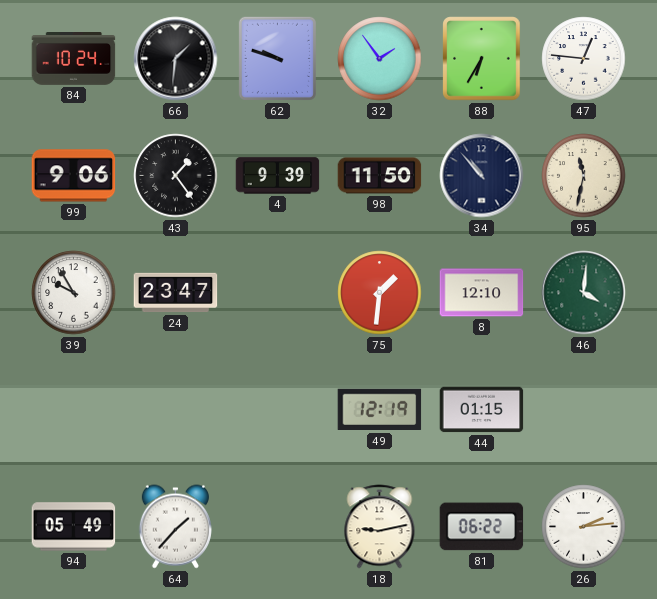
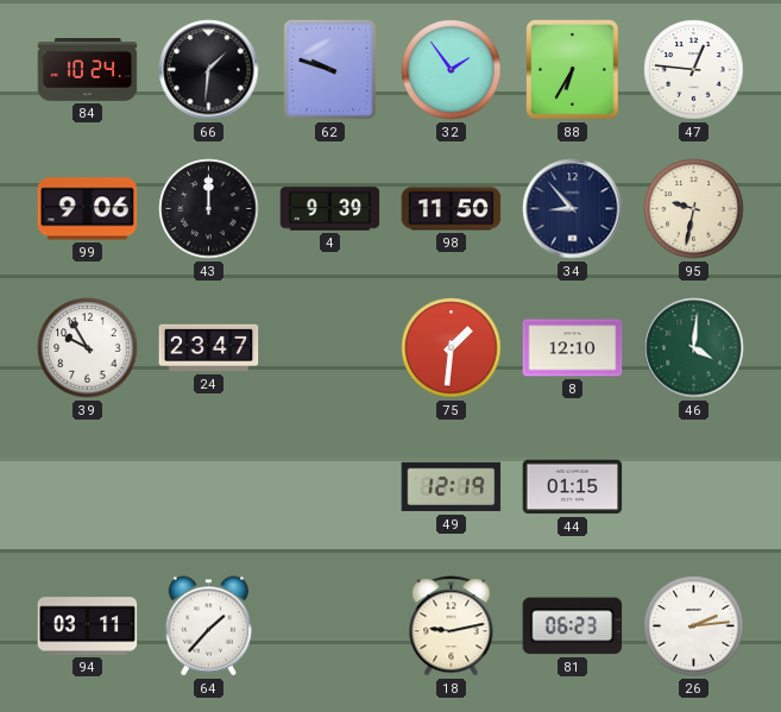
43: 1:24 -> 12:00
34: 10:53 -> 8:53
95: 11:32 -> 9:32
94: 05:49 -> 03:11
81: 06:22 -> 06:23
